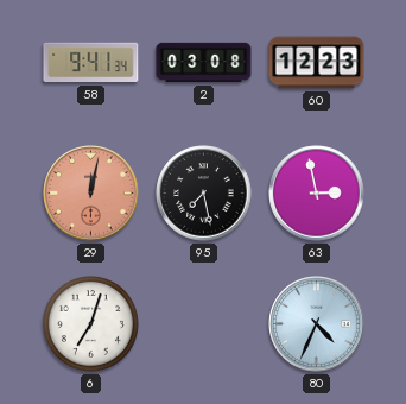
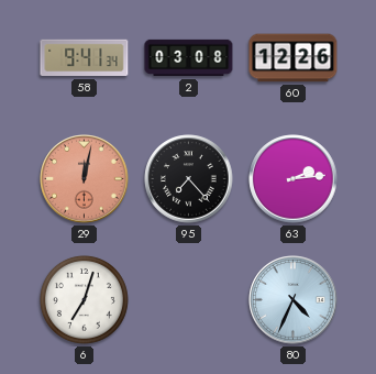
60: 12:23 -> 12:26
95: 7:28 -> 7:23
63: 2:58 -> 2:14
